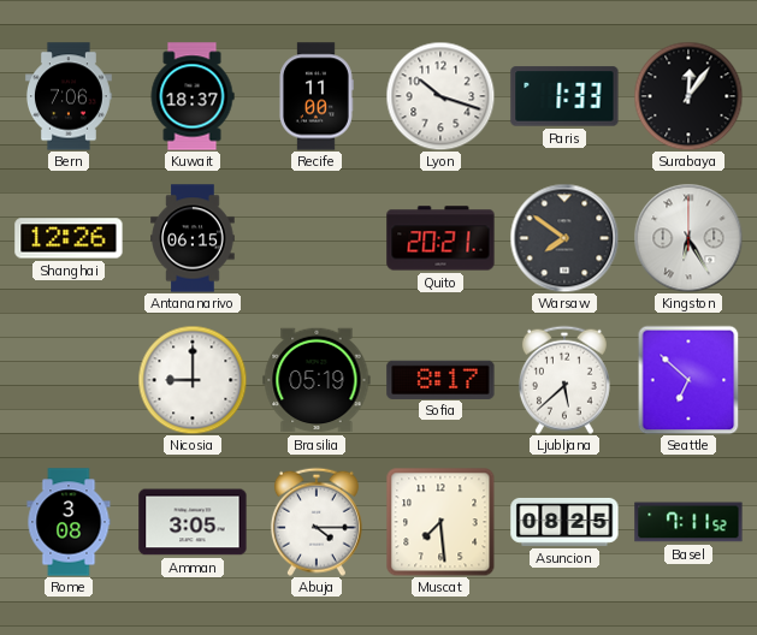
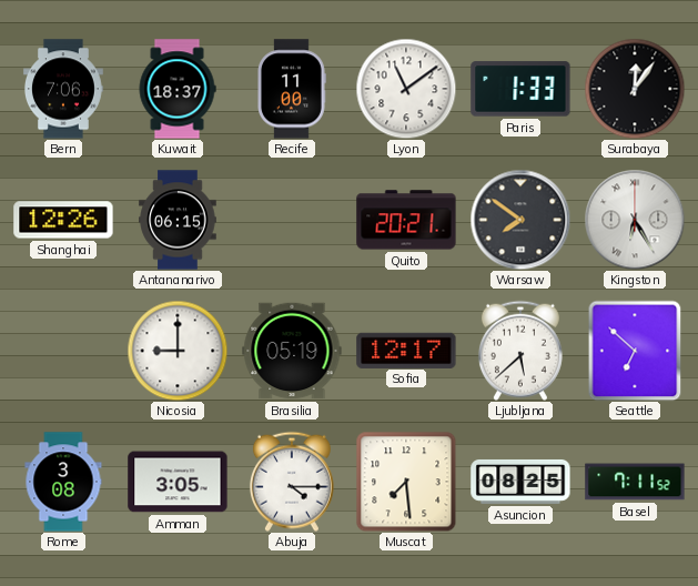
Lyon: 10:18 -> 11:09
Sofia: 8:17 -> 12:17
